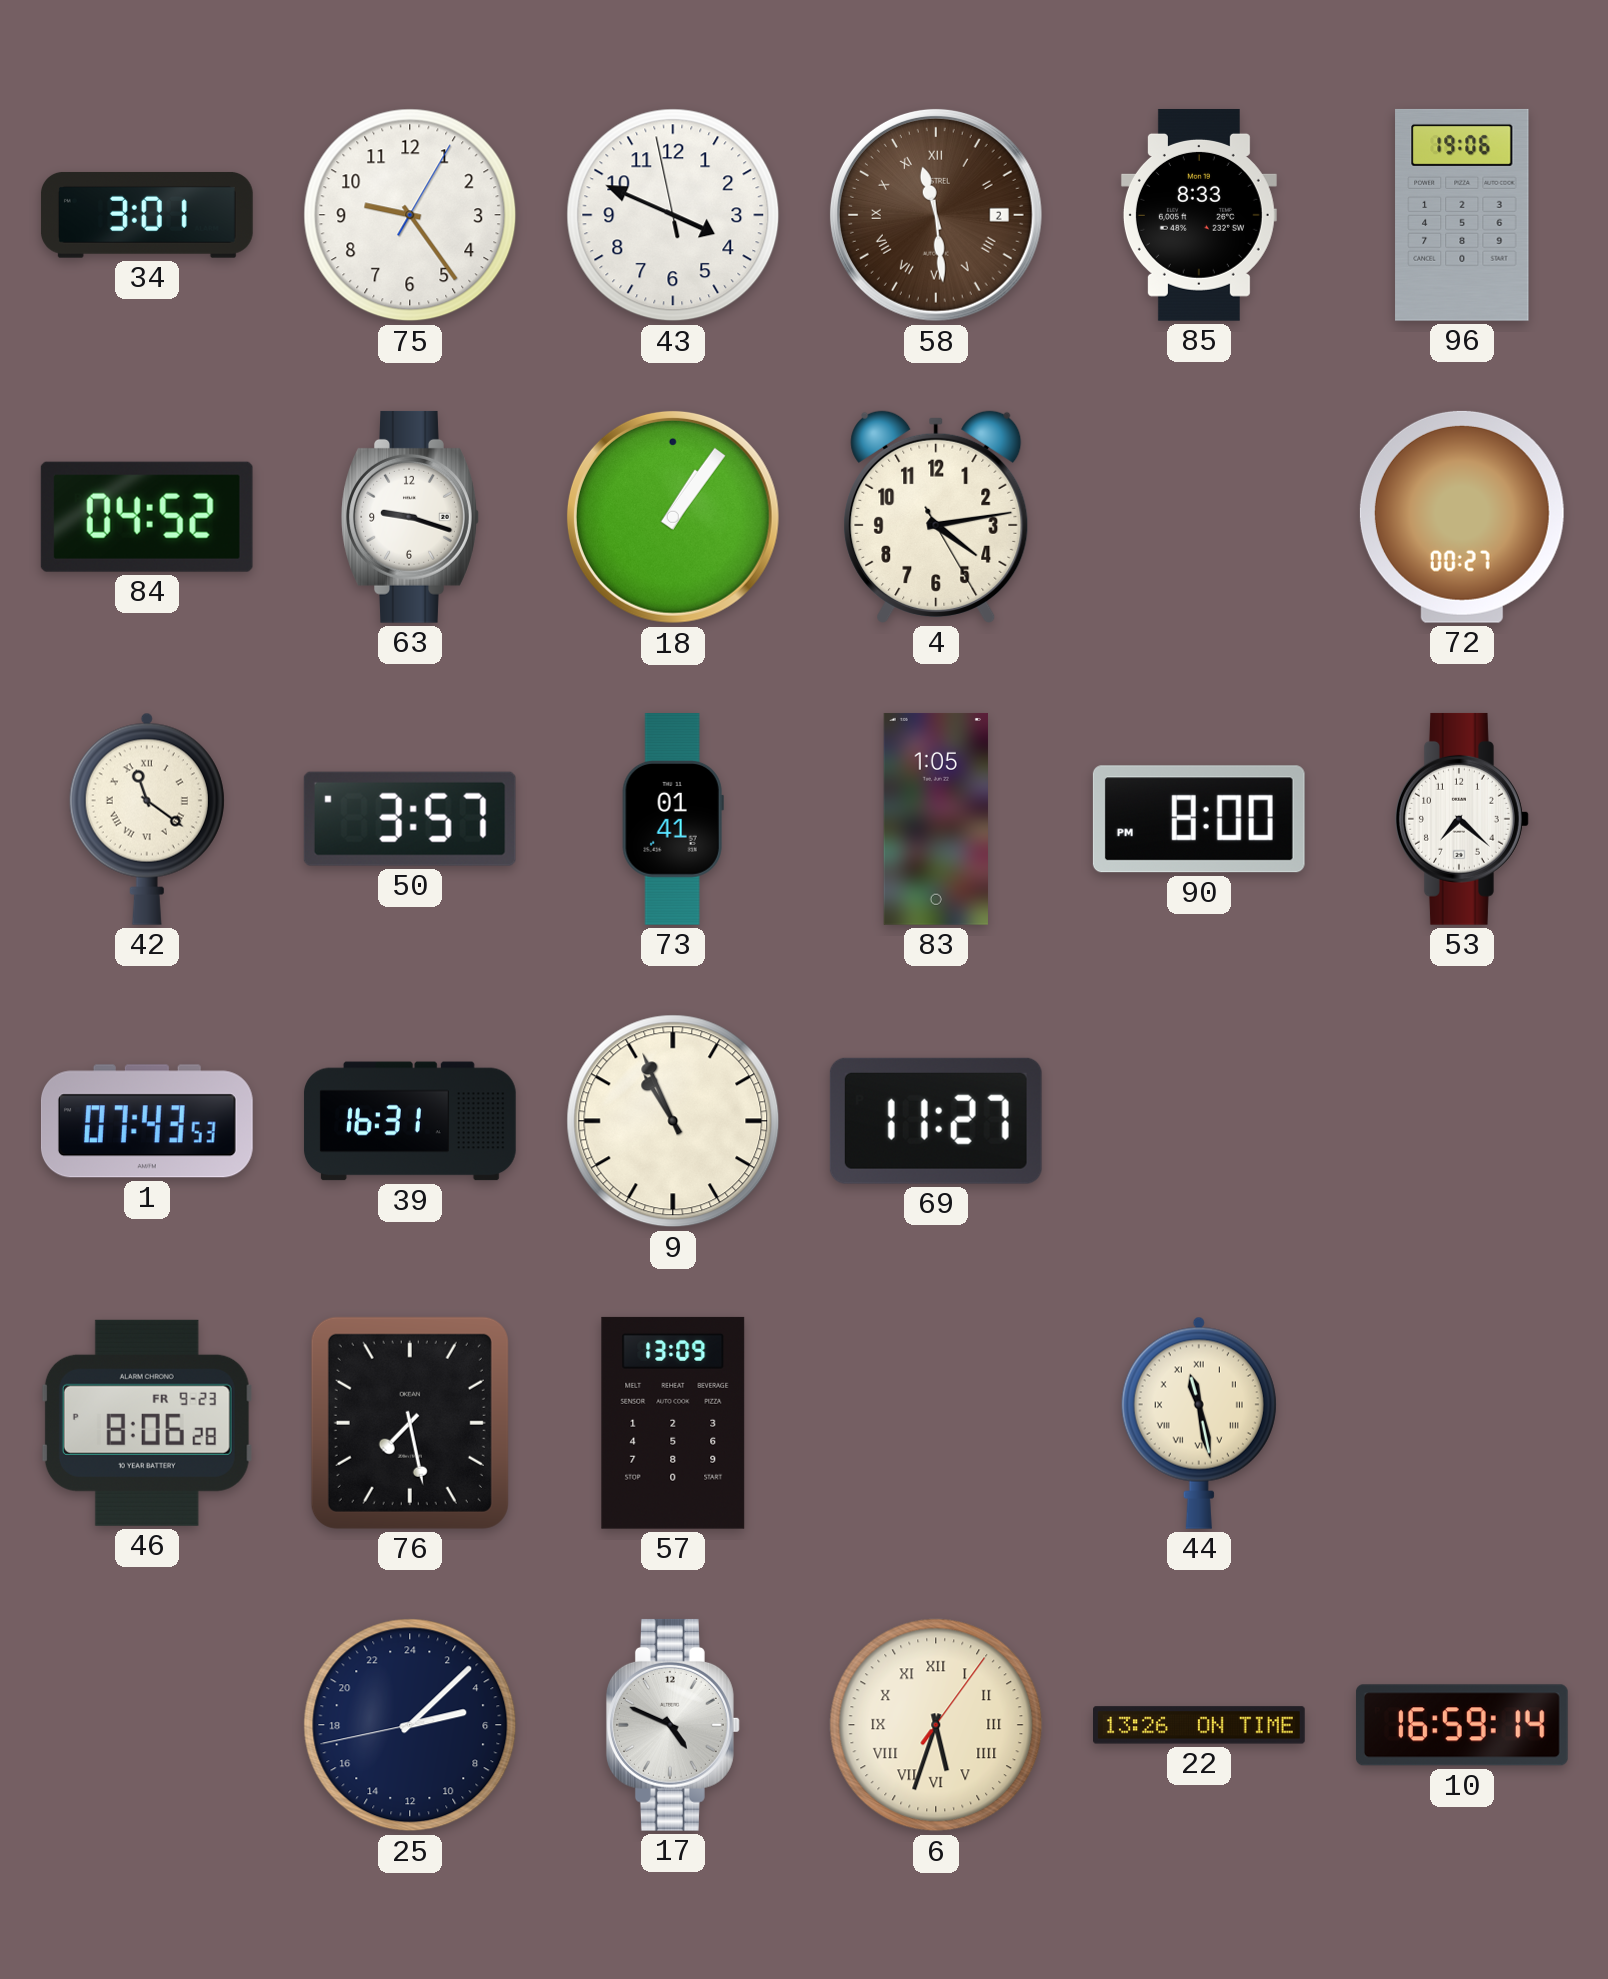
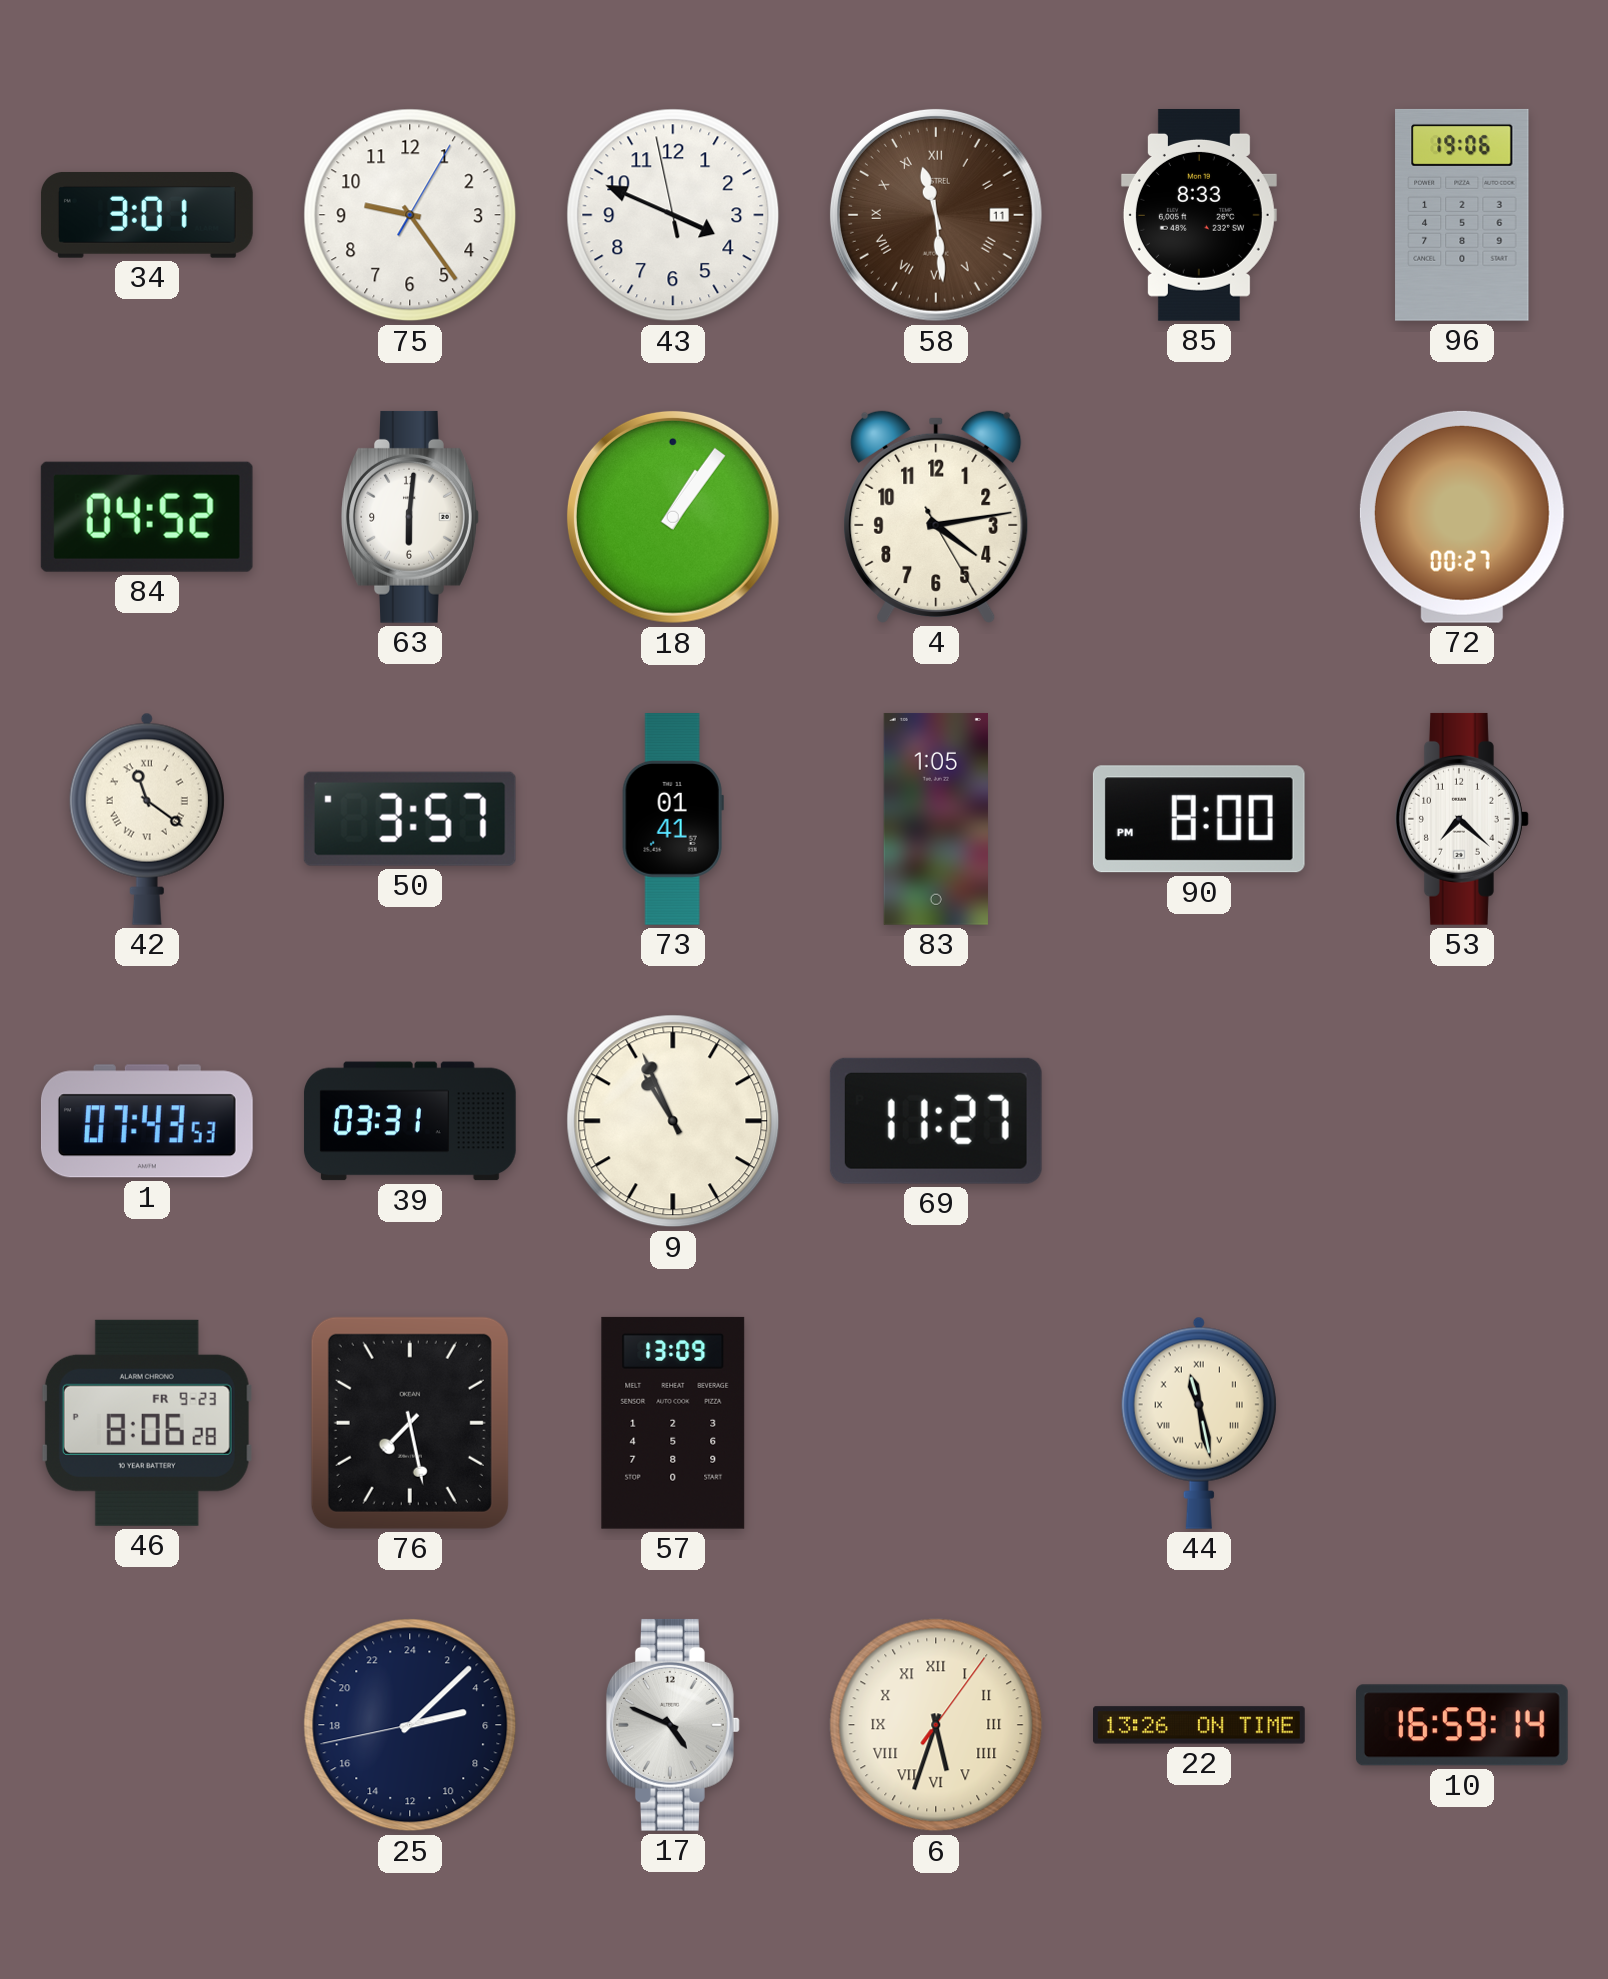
58 date: 2 -> 11
63: 9:18 -> 6:01
39: 16:31 -> 03:31
